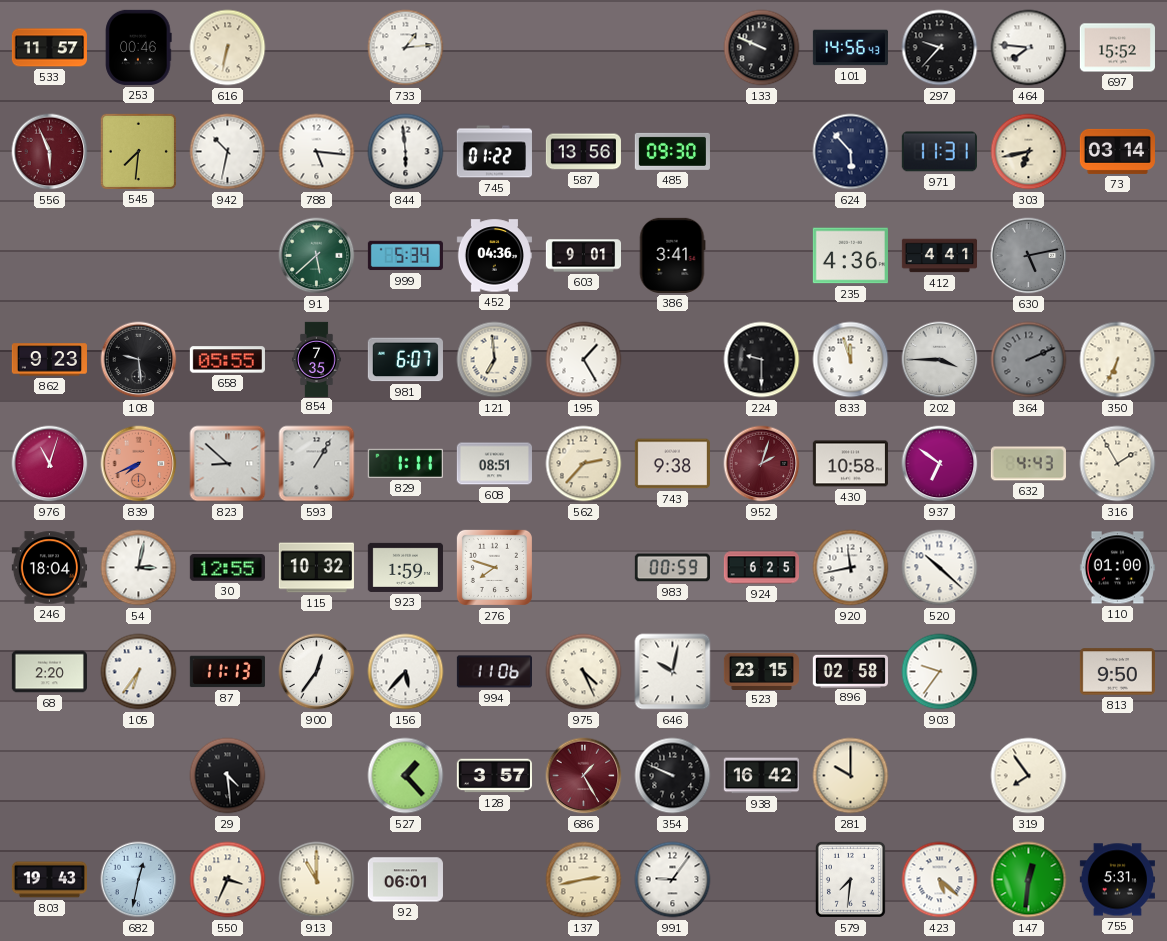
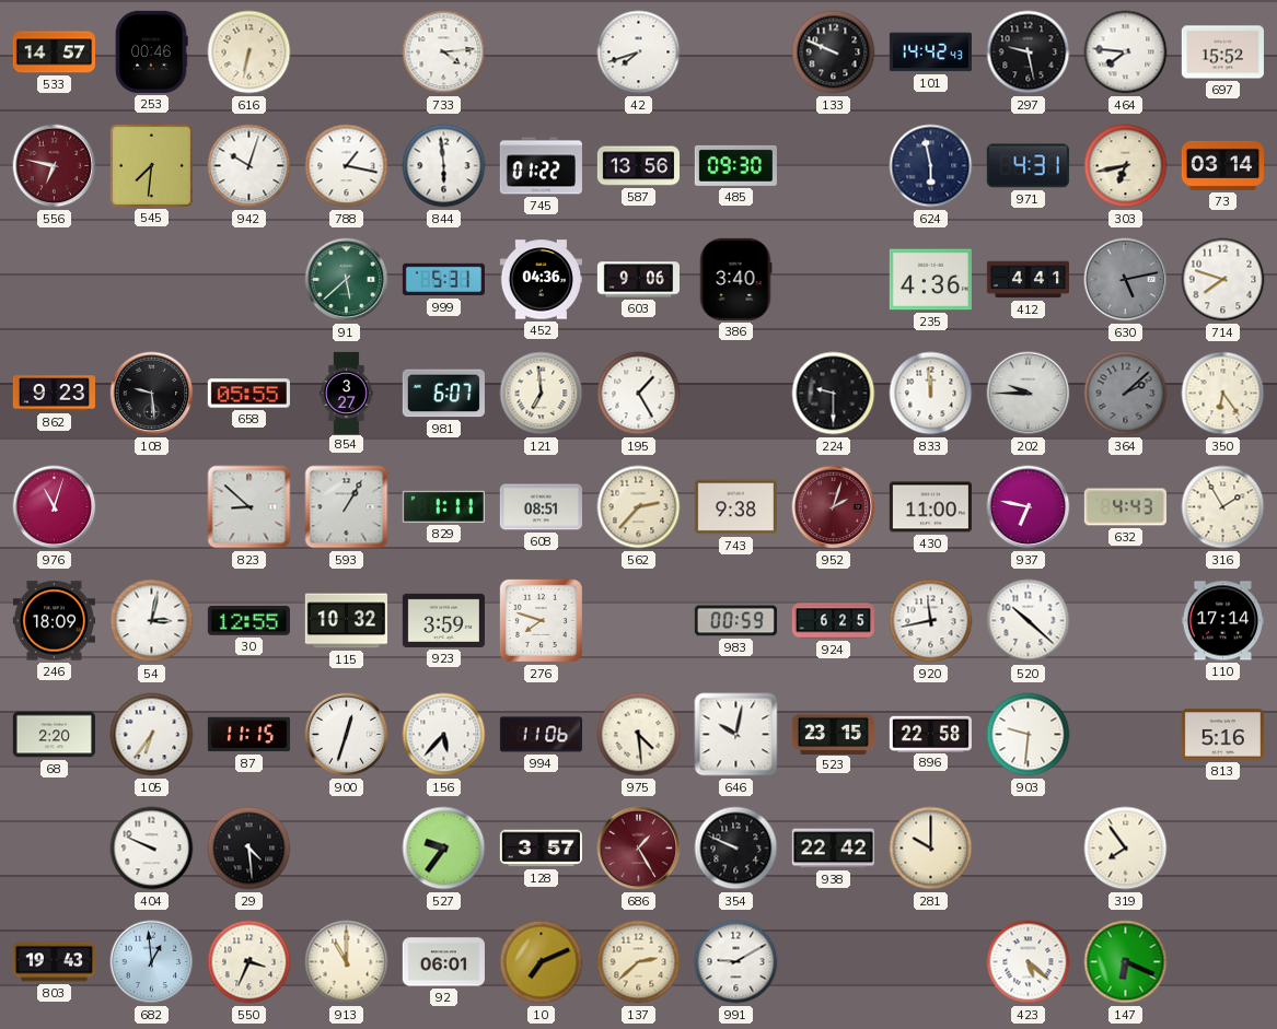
533: 11:57 -> 14:57
733: 1:14 -> 4:14
42: none -> 7:42
101: 14:56 -> 14:42
297: 9:37 -> 9:28
556: 5:56 -> 6:47
942: 10:32 -> 10:03
788: 5:16 -> 1:17
624: 5:53 -> 5:58
971: 11:31 -> 4:31
999: 5:34 -> 5:31
603: 9:01 -> 9:06
386: 3:41 -> 3:40
714: none -> 7:48
854: 7:35 -> 3:27
833: 11:57 -> 11:59
202: 3:45 -> 9:45
364: 2:11 -> 2:08
350: 6:34 -> 6:24
839: 7:41 -> none
430: 10:58 -> 11:00
937: 6:51 -> 6:47
246: 18:04 -> 18:09
923: 1:59 -> 3:59
110: 01:00 -> 17:14
87: 11:13 -> 11:15
900: 12:36 -> 12:33
975: 4:26 -> 4:29
896: 02:58 -> 22:58
903: 9:36 -> 9:31
813: 9:50 -> 5:16
404: none -> 9:49
527: 1:23 -> 9:36
938: 16:42 -> 22:42
682: 12:32 -> 12:59
10: none -> 7:11
137: 2:43 -> 2:38
991: 9:06 -> 9:10
579: 7:31 -> none
147: 12:31 -> 6:19
755: 5:31 -> none
